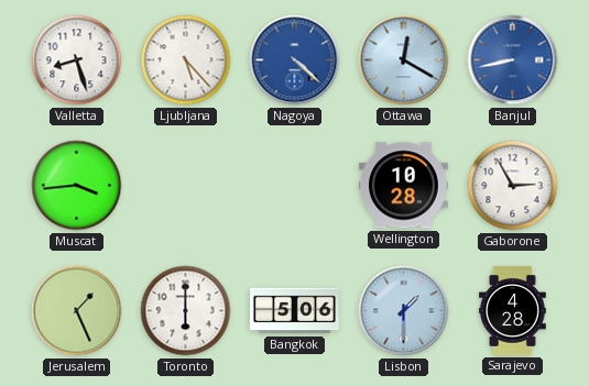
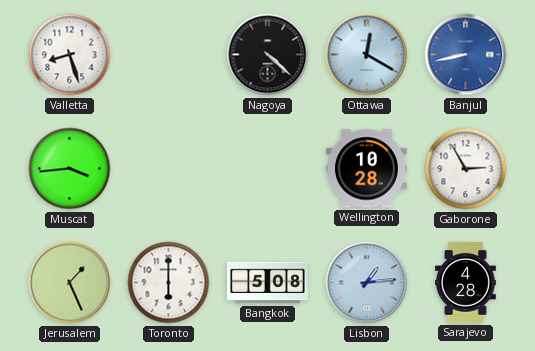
Ljubljana: 5:23 -> none
Nagoya dial: blue -> black
Bangkok: 5:06 -> 5:08
Lisbon: 1:30 -> 1:14
